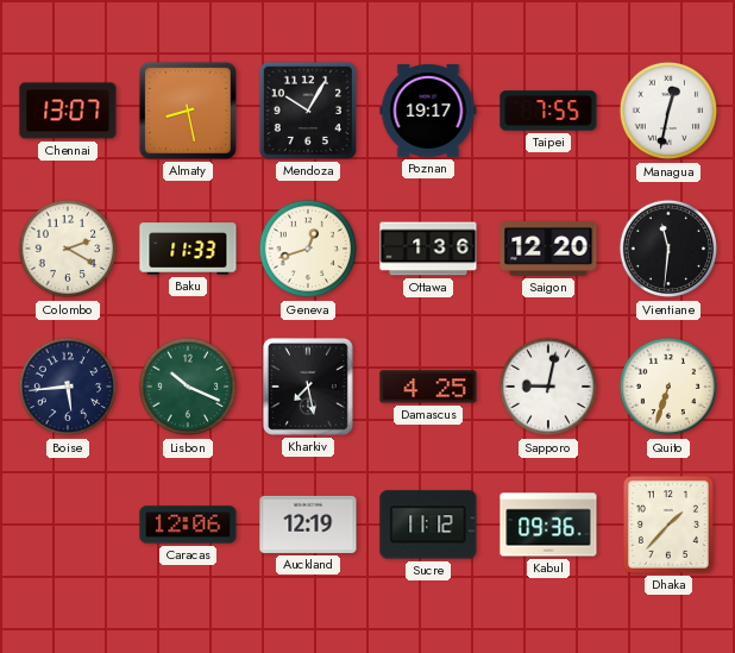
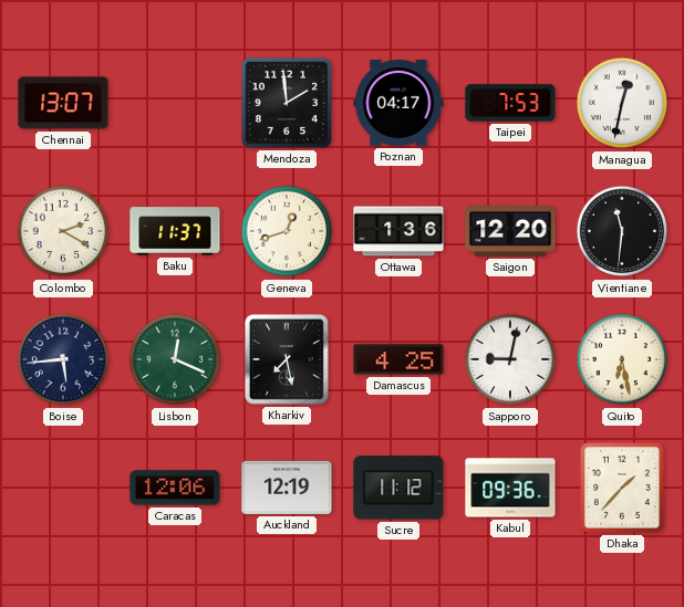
Almaty: 8:28 -> none
Mendoza: 10:05 -> 1:59
Poznan: 19:17 -> 04:17
Taipei: 7:55 -> 7:53
Baku: 11:33 -> 11:37
Lisbon: 10:19 -> 12:19
Quito: 6:33 -> 6:28
